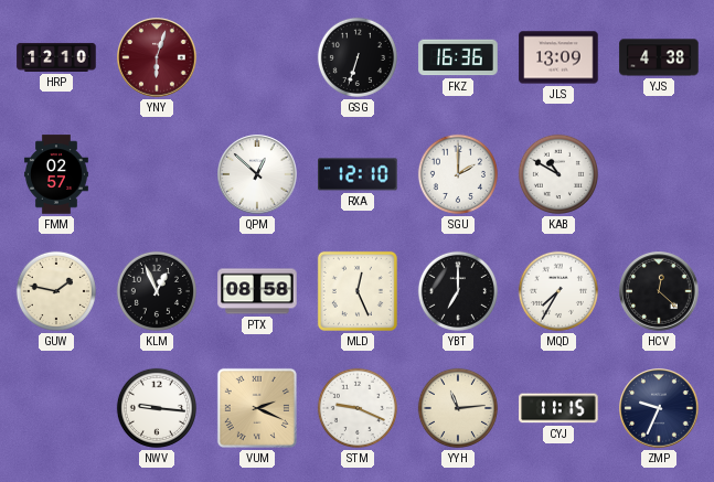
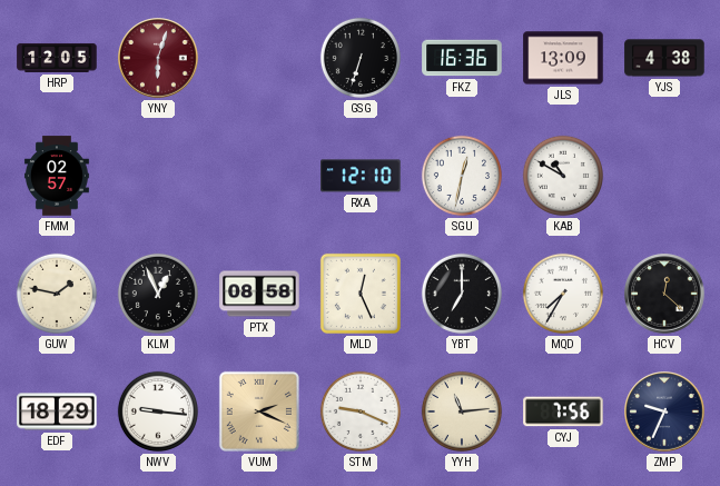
HRP: 12:10 -> 12:05
QPM: 12:52 -> none
SGU: 2:00 -> 12:32
EDF: none -> 18:29
CYJ: 11:15 -> 7:56
